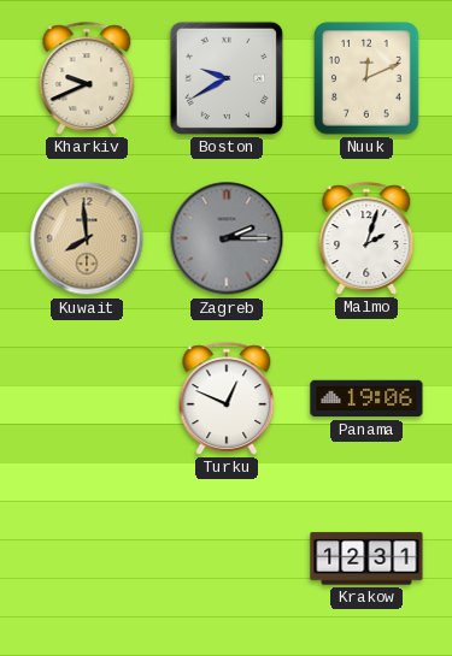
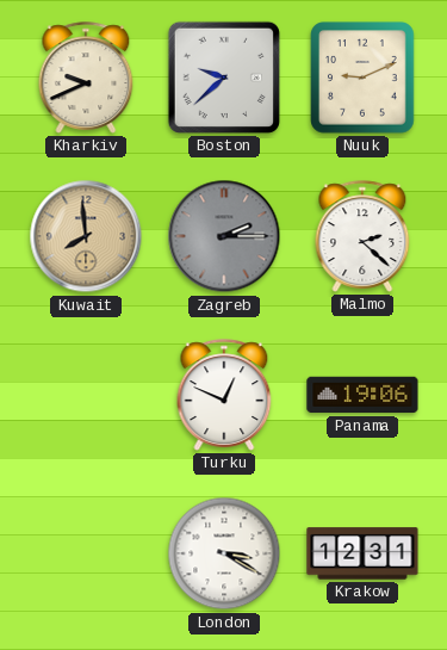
Boston: 9:40 -> 9:38
Nuuk: 12:11 -> 9:11
Malmo: 2:03 -> 2:22
London: none -> 3:20
